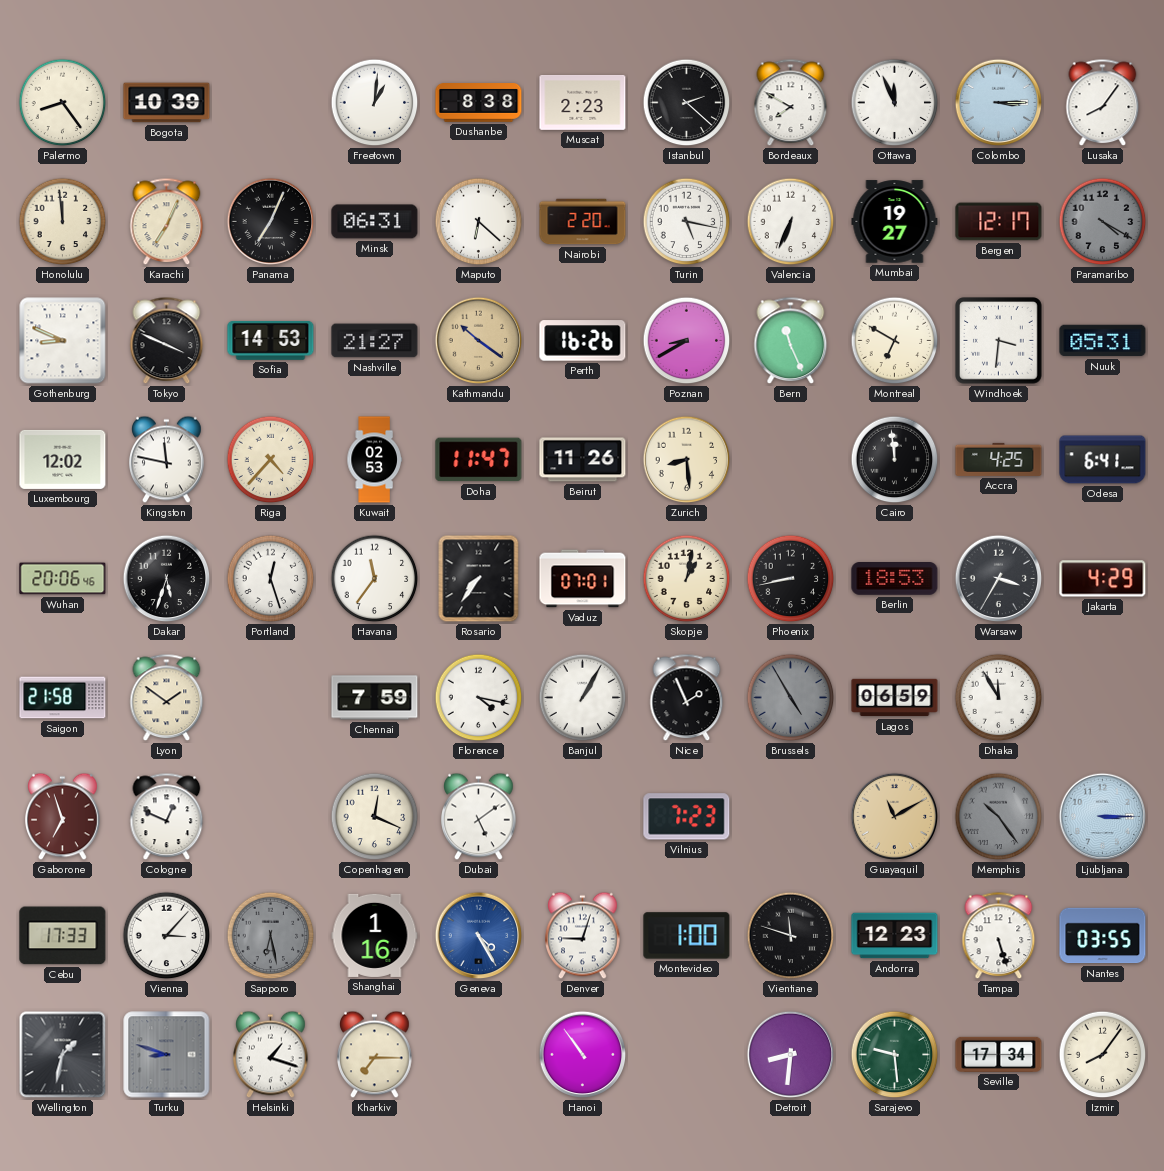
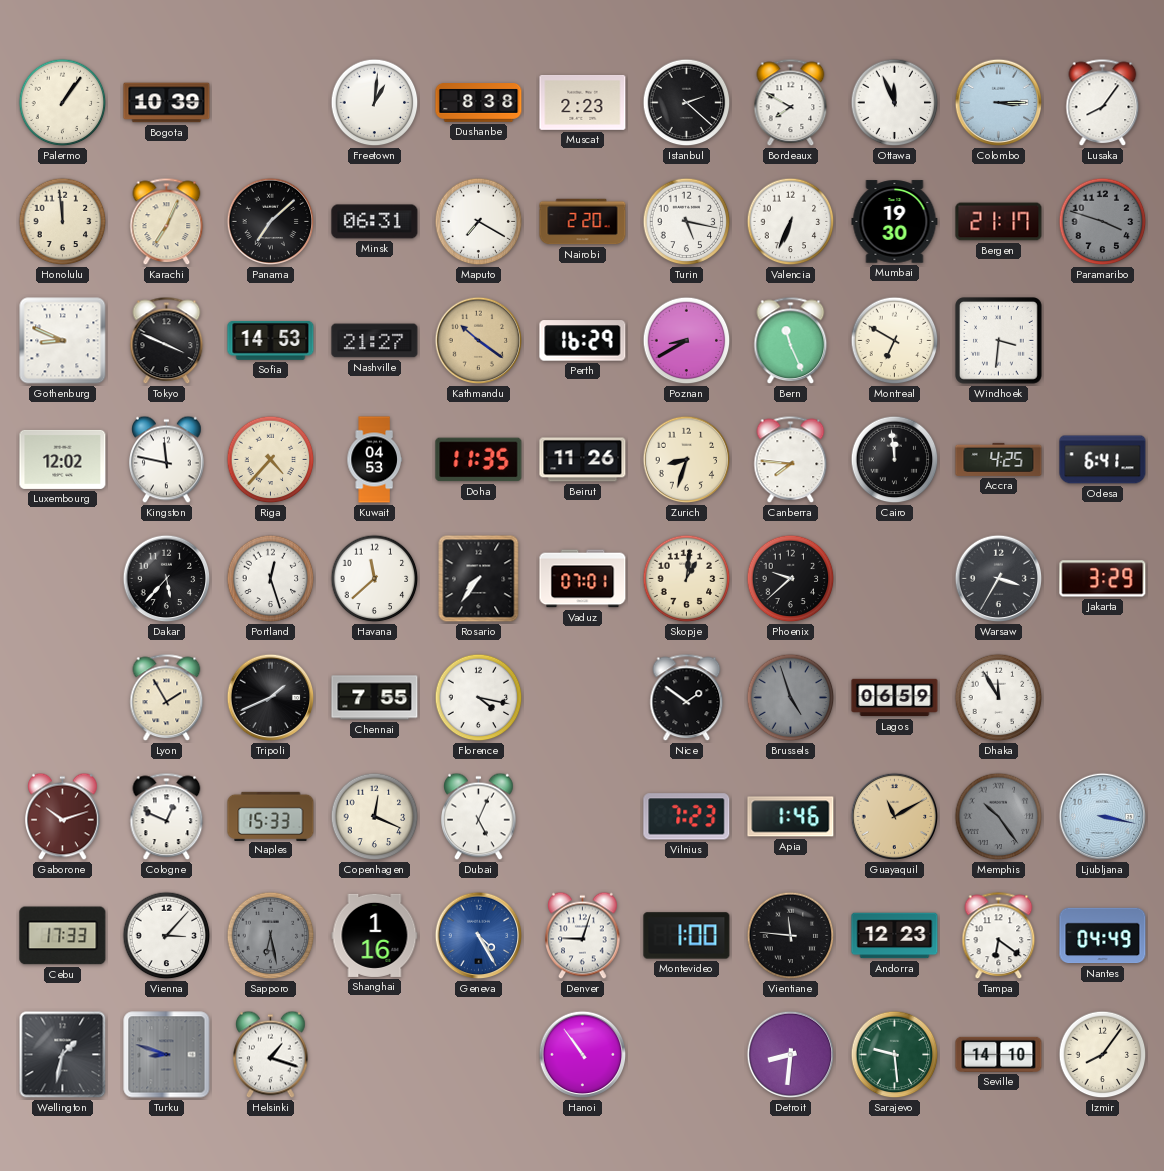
Palermo: 8:24 -> 1:06
Panama: 7:04 -> 7:08
Maputo: 6:22 -> 7:20
Mumbai: 19:27 -> 19:30
Bergen: 12:17 -> 21:17
Paramaribo: 4:20 -> 3:48
Perth: 16:26 -> 16:29
Nuuk: 05:31 -> none
Kuwait: 02:53 -> 04:53
Doha: 11:47 -> 11:35
Zurich: 8:29 -> 8:33
Canberra: none -> 7:46
Wuhan: 20:06 -> none
Dakar: 5:33 -> 5:37
Havana: 11:36 -> 11:38
Skopje: 1:02 -> 1:01
Phoenix: 8:43 -> 9:38
Berlin: 18:53 -> none
Jakarta: 4:29 -> 3:29
Saigon: 21:58 -> none
Lyon: 1:51 -> 1:55
Tripoli: none -> 1:41
Chennai: 7:59 -> 7:55
Banjul: 1:05 -> none
Nice: 1:56 -> 1:51
Brussels: 4:55 -> 4:57
Gaborone: 6:57 -> 10:12
Naples: none -> 15:33
Dubai: 5:09 -> 5:04
Apia: none -> 1:46
Ljubljana: 3:15 -> 3:17
Vientiane: 11:48 -> 11:46
Tampa: 5:27 -> 6:21
Nantes: 03:55 -> 04:49
Kharkiv: 7:15 -> none
Seville: 17:34 -> 14:10
